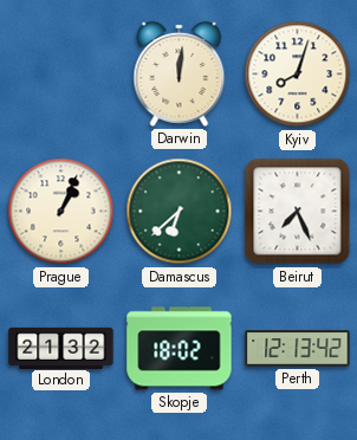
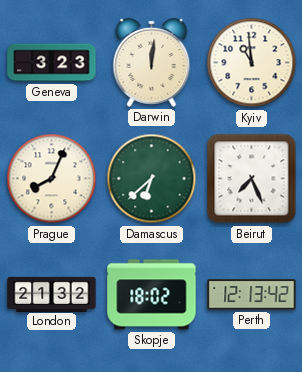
Geneva: none -> 3:23
Kyiv: 8:03 -> 10:59
Prague: 1:04 -> 8:04
